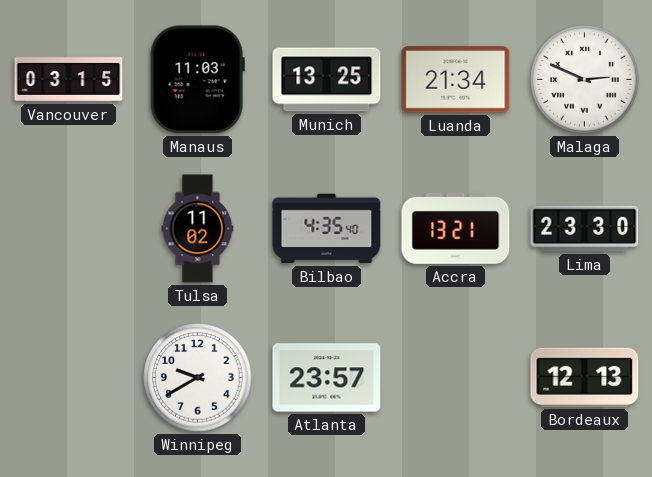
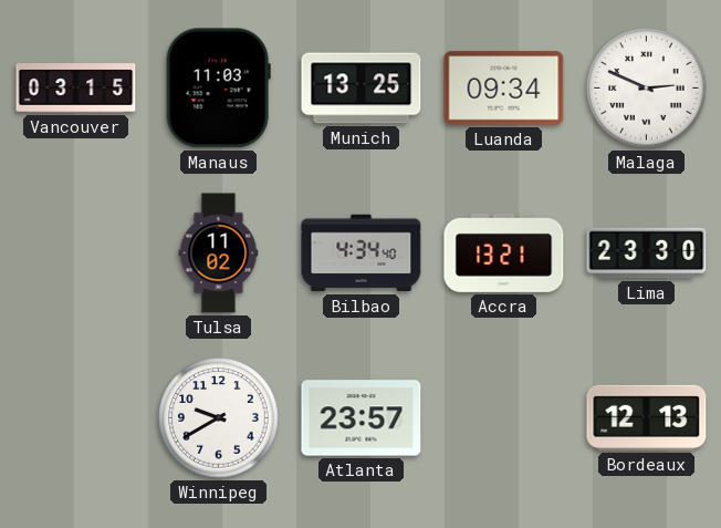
Luanda: 21:34 -> 09:34
Bilbao: 4:35 -> 4:34
